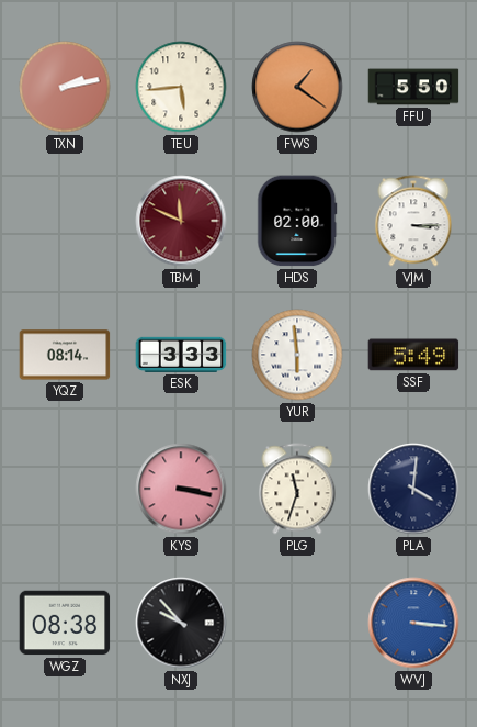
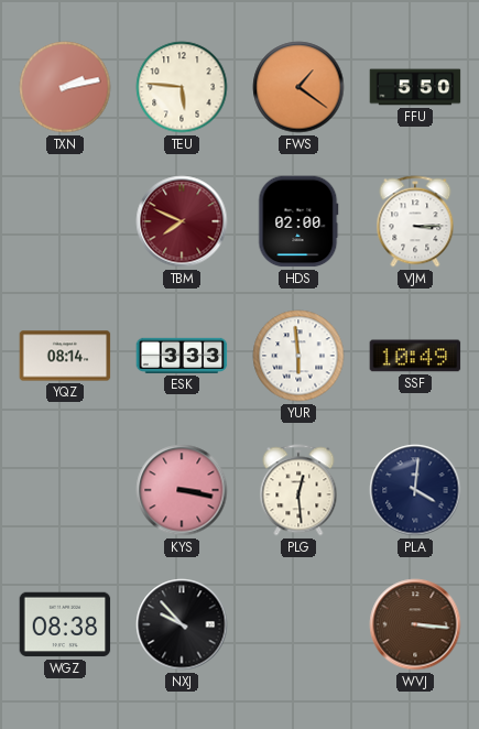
TEU: 5:44 -> 5:46
TBM: 11:49 -> 7:49
SSF: 5:49 -> 10:49
PLG: 11:33 -> 12:29
WVJ dial: blue -> brown
